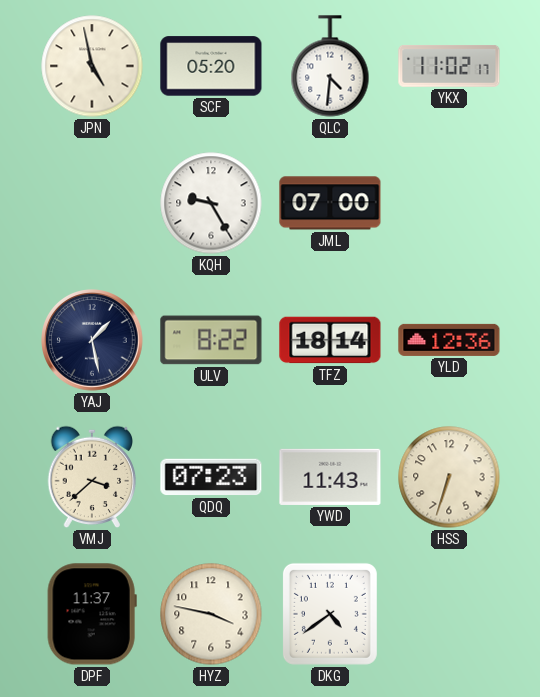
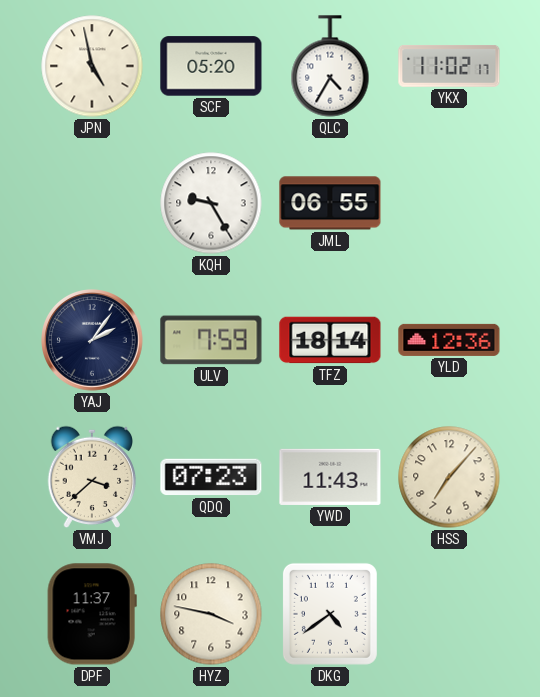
QLC: 4:31 -> 4:35
JML: 07:00 -> 06:55
YAJ: 1:28 -> 2:06
ULV: 8:22 -> 7:59
HSS: 6:33 -> 7:07
